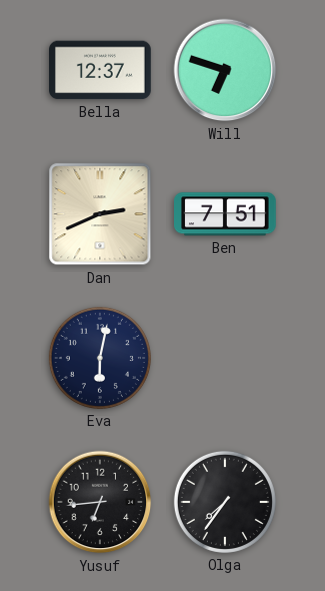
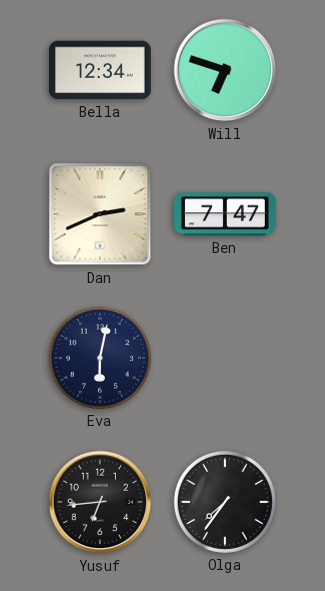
Bella: 12:37 -> 12:34
Ben: 7:51 -> 7:47
